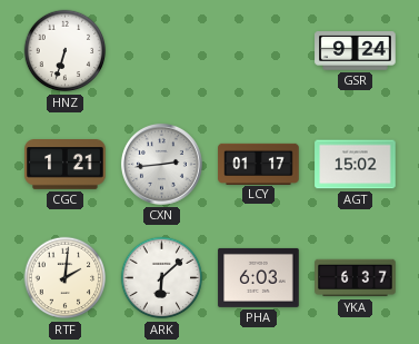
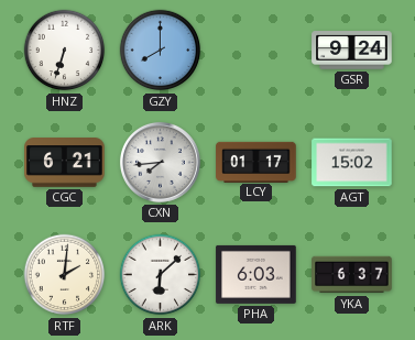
GZY: none -> 8:00
CGC: 1:21 -> 6:21
CXN: 2:44 -> 7:44
